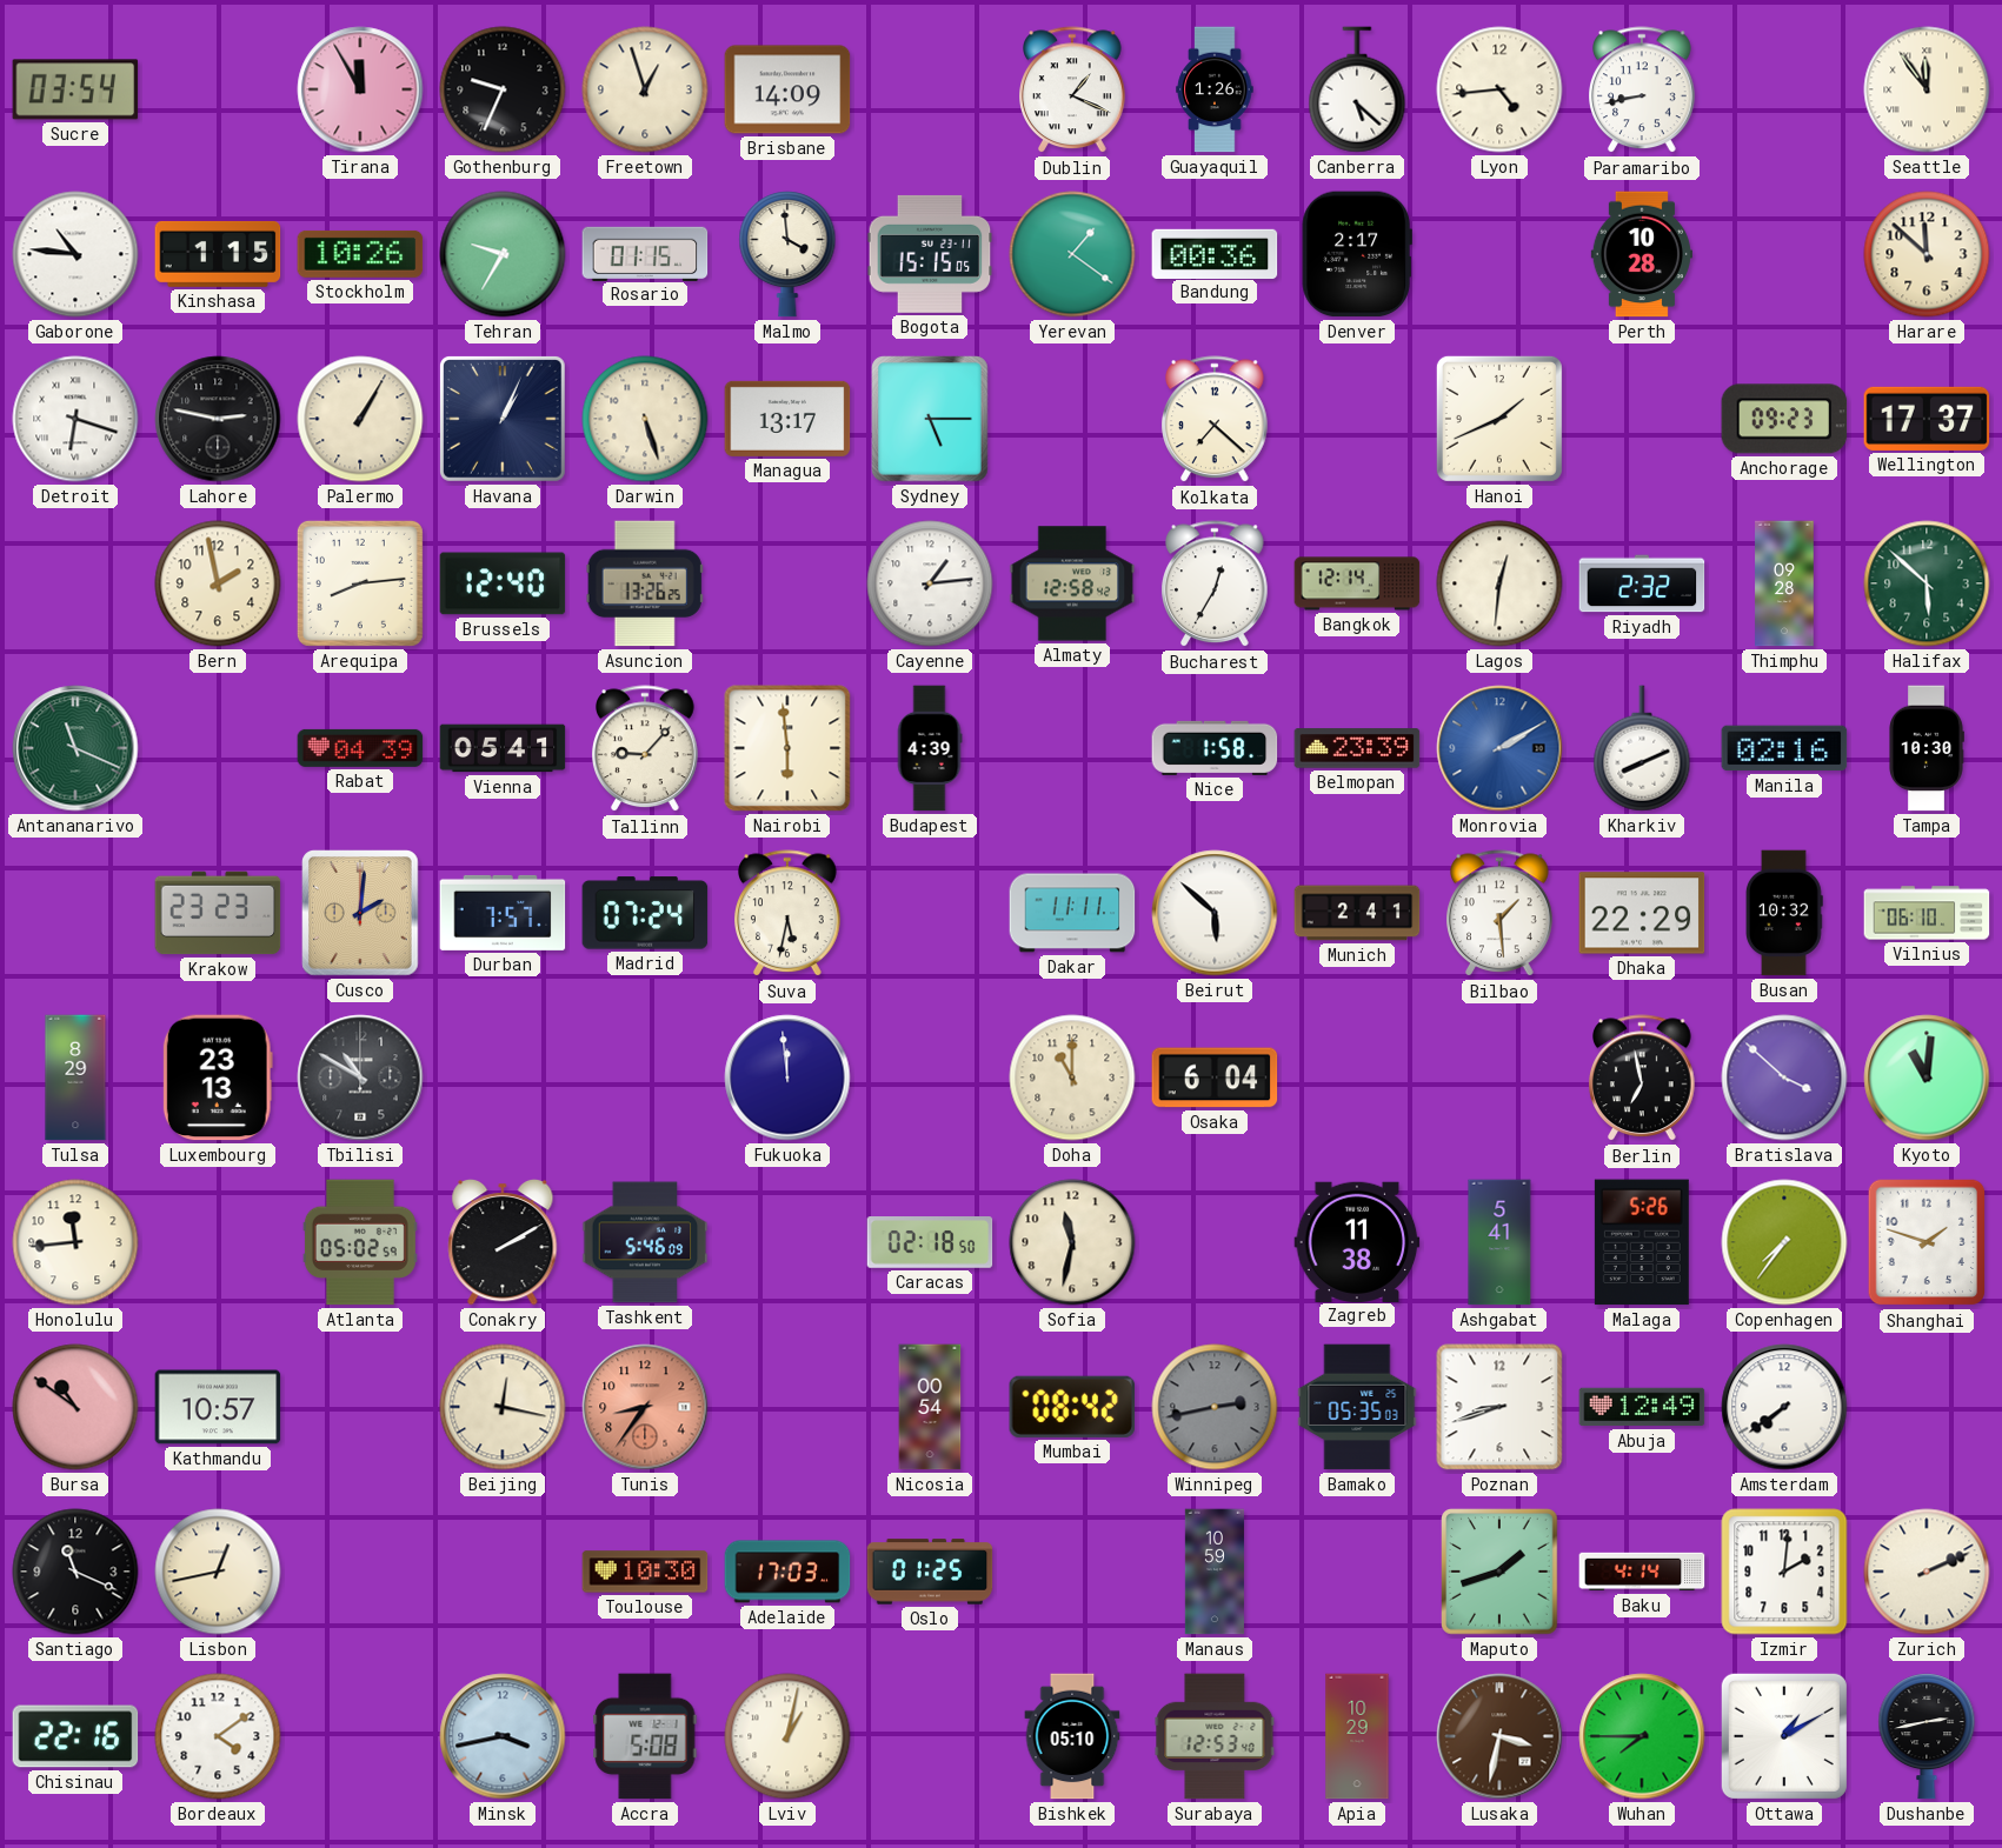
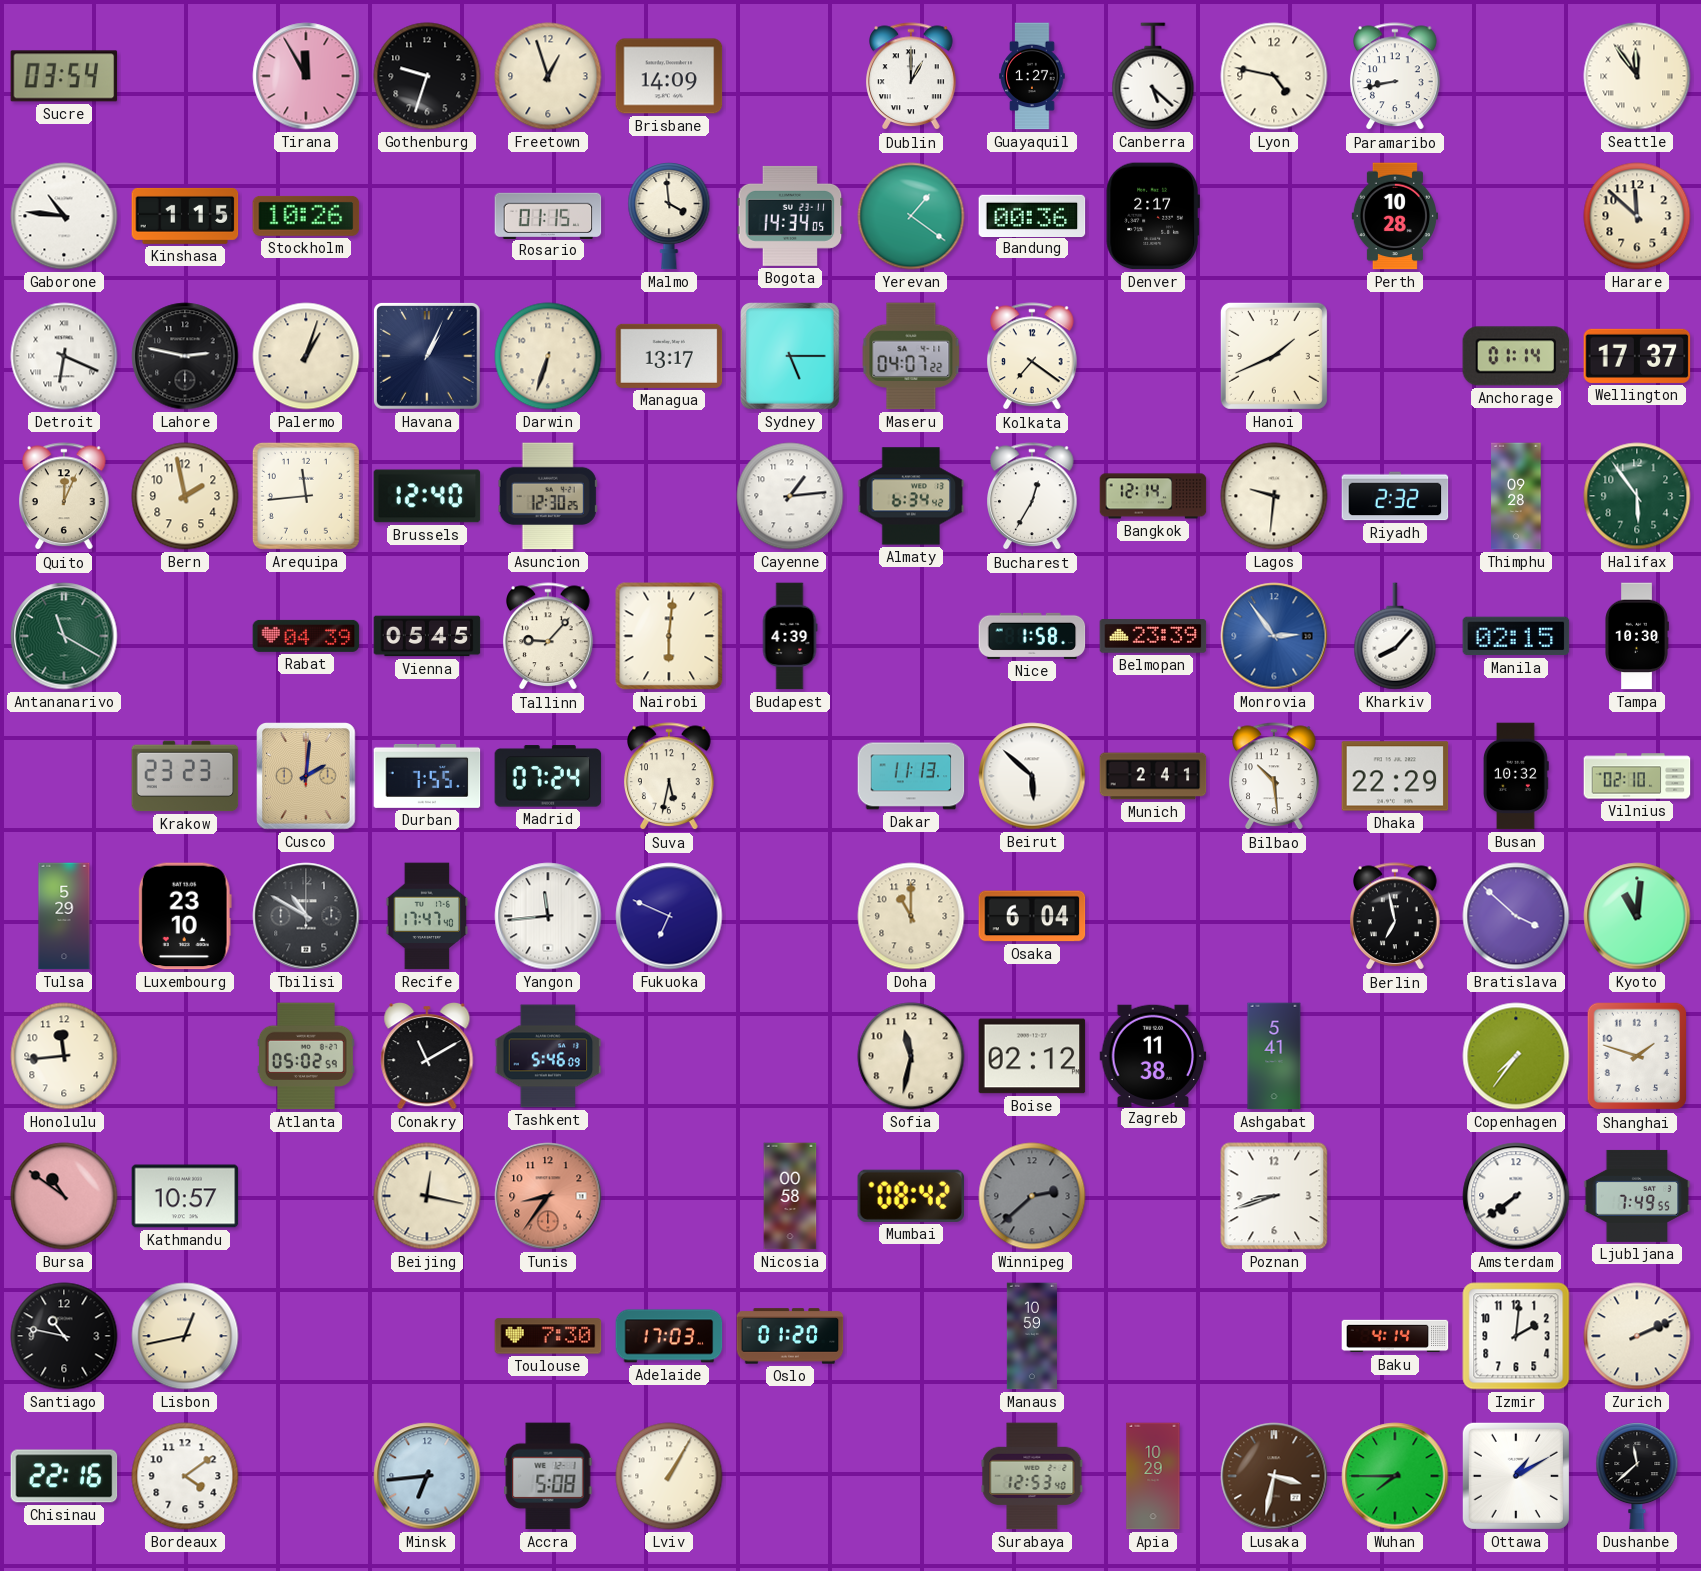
Gothenburg: 9:34 -> 9:33
Dublin: 1:19 -> 1:00
Guayaquil: 1:26 -> 1:27
Lyon: 4:44 -> 4:47
Tehran: 9:35 -> none
Bogota: 15:15 -> 14:34
Detroit: 6:18 -> 6:19
Palermo: 1:05 -> 1:03
Darwin: 5:27 -> 6:33
Maseru: none -> 04:07
Kolkata: 7:22 -> 7:21
Anchorage: 09:23 -> 01:14
Quito: none -> 12:04
Arequipa: 8:14 -> 11:44
Asuncion: 13:26 -> 12:30
Almaty: 12:58 -> 6:34
Lagos: 12:31 -> 9:31
Halifax: 5:52 -> 5:54
Antananarivo: 11:19 -> 11:20
Vienna: 05:41 -> 05:45
Nairobi: 5:59 -> 6:01
Monrovia: 2:10 -> 2:54
Kharkiv: 8:11 -> 8:07
Manila: 02:16 -> 02:15
Durban: 7:57 -> 7:55
Dakar: 11:11 -> 11:13
Bilbao: 1:29 -> 10:29
Vilnius: 06:10 -> 02:10
Tulsa: 8:29 -> 5:29
Luxembourg: 23:13 -> 23:10
Recife: none -> 17:47
Yangon: none -> 11:44
Fukuoka: 11:59 -> 6:49
Conakry: 2:10 -> 11:10
Caracas: 02:18 -> none
Boise: none -> 02:12
Malaga: 5:26 -> none
Nicosia: 00:54 -> 00:58
Winnipeg: 2:43 -> 2:38
Bamako: 05:35 -> none
Abuja: 12:49 -> none
Ljubljana: none -> 7:49
Santiago: 11:19 -> 10:47
Toulouse: 10:30 -> 7:30
Oslo: 01:25 -> 01:20
Maputo: 1:42 -> none
Minsk: 3:43 -> 6:44
Lviv: 1:02 -> 1:05
Bishkek: 05:10 -> none
Dushanbe: 2:43 -> 11:38
